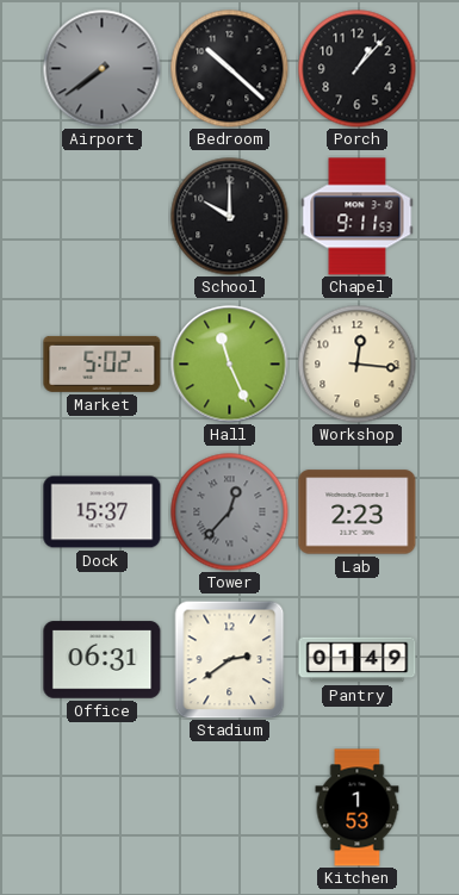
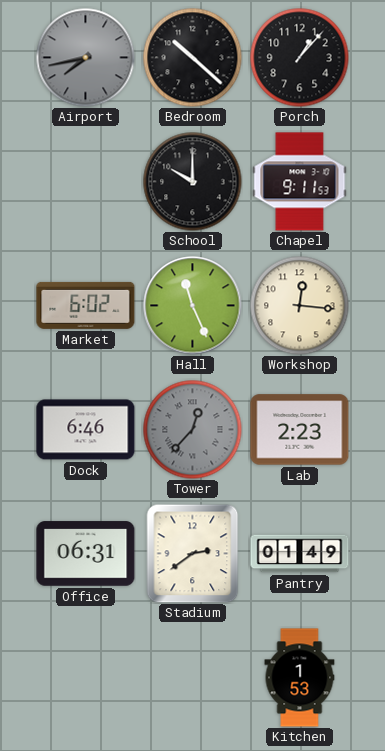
Airport: 7:39 -> 7:43
Market: 5:02 -> 6:02
Dock: 15:37 -> 6:46
